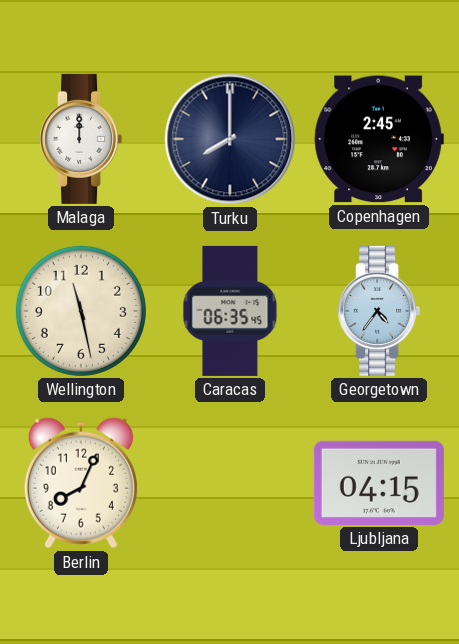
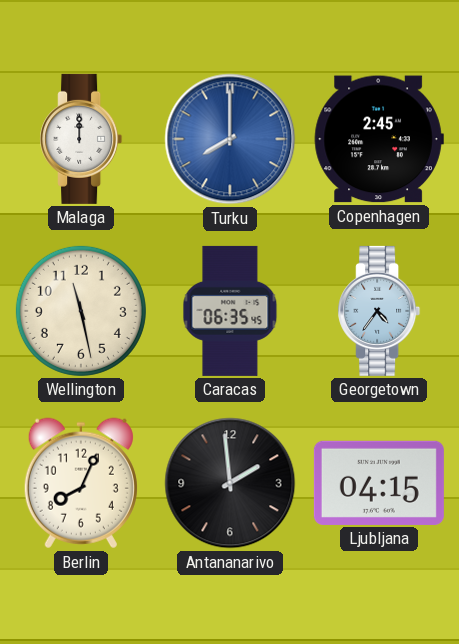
Turku dial: navy -> blue
Antananarivo: none -> 1:59
